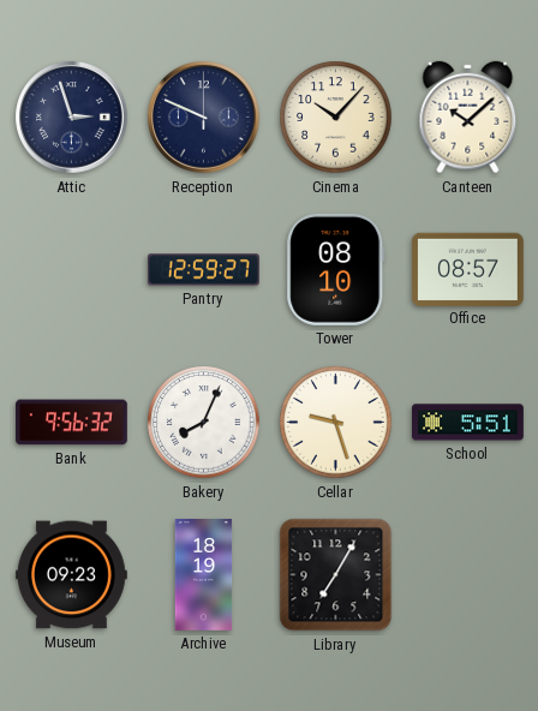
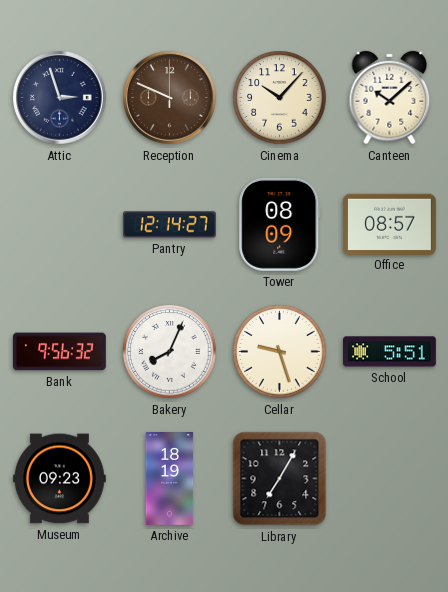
Reception dial: navy -> brown
Pantry: 12:59 -> 12:14
Tower: 08:10 -> 08:09
